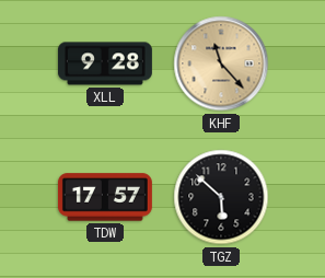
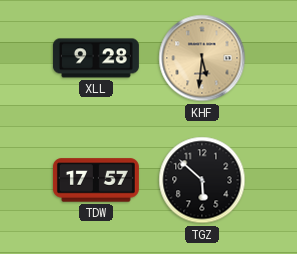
KHF: 11:23 -> 5:31
